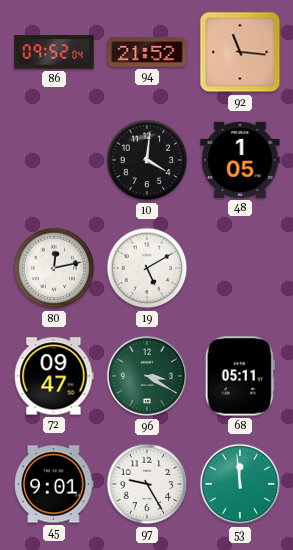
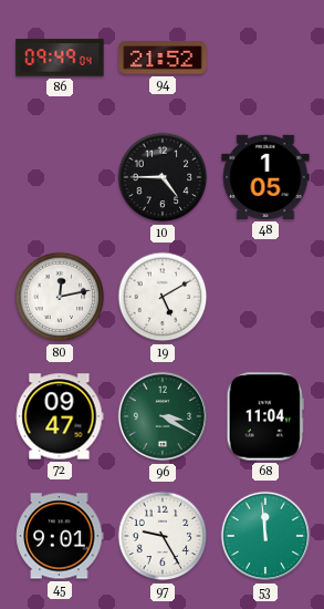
86: 09:52 -> 09:49
92: 11:16 -> none
10: 4:01 -> 4:45
68: 05:11 -> 11:04
